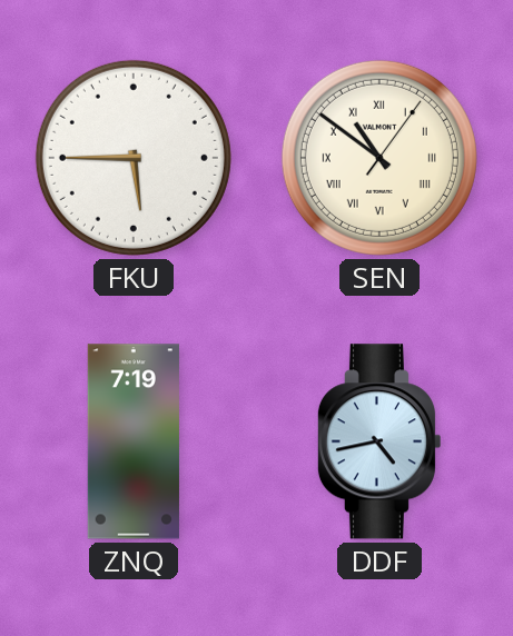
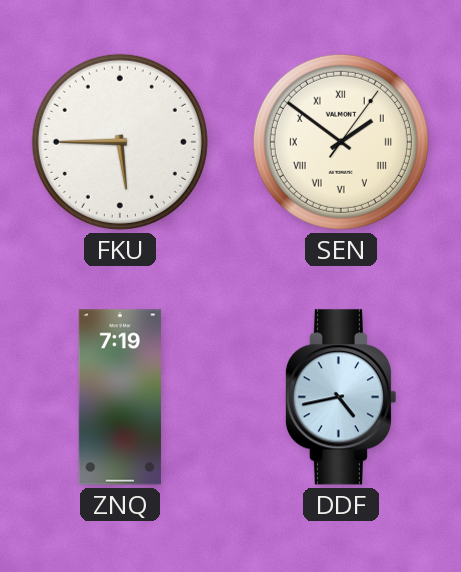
SEN: 10:51 -> 1:51
